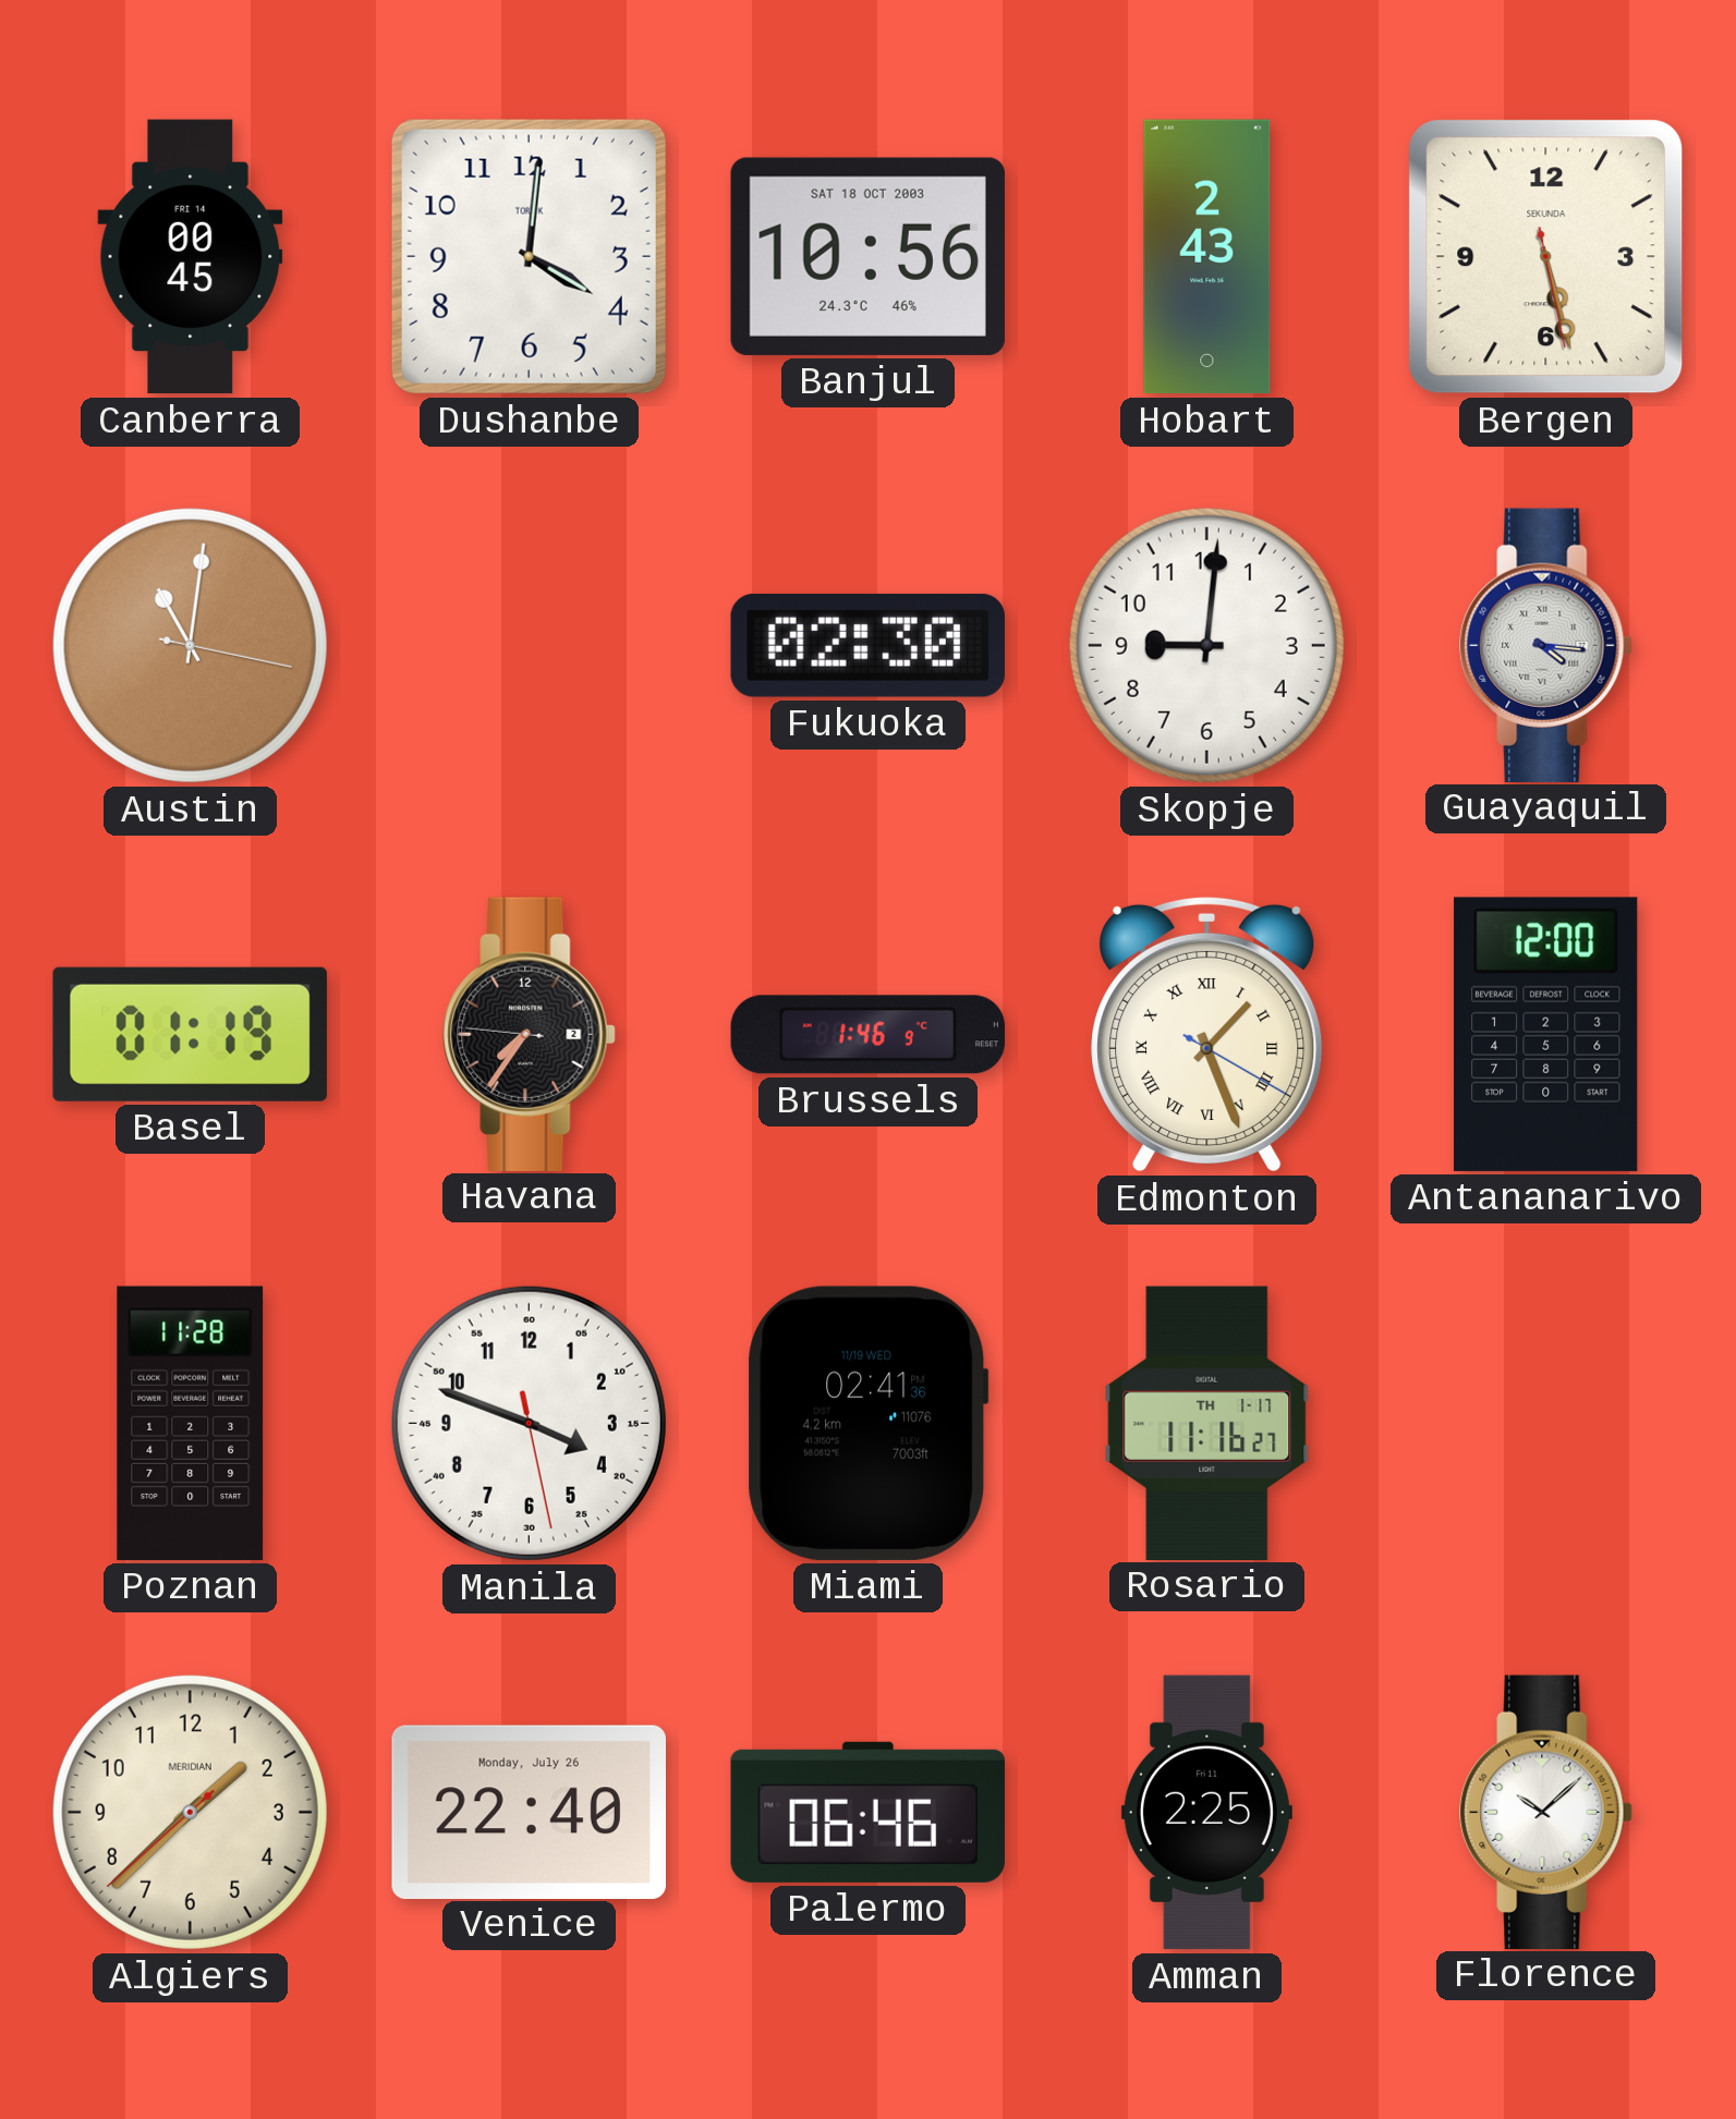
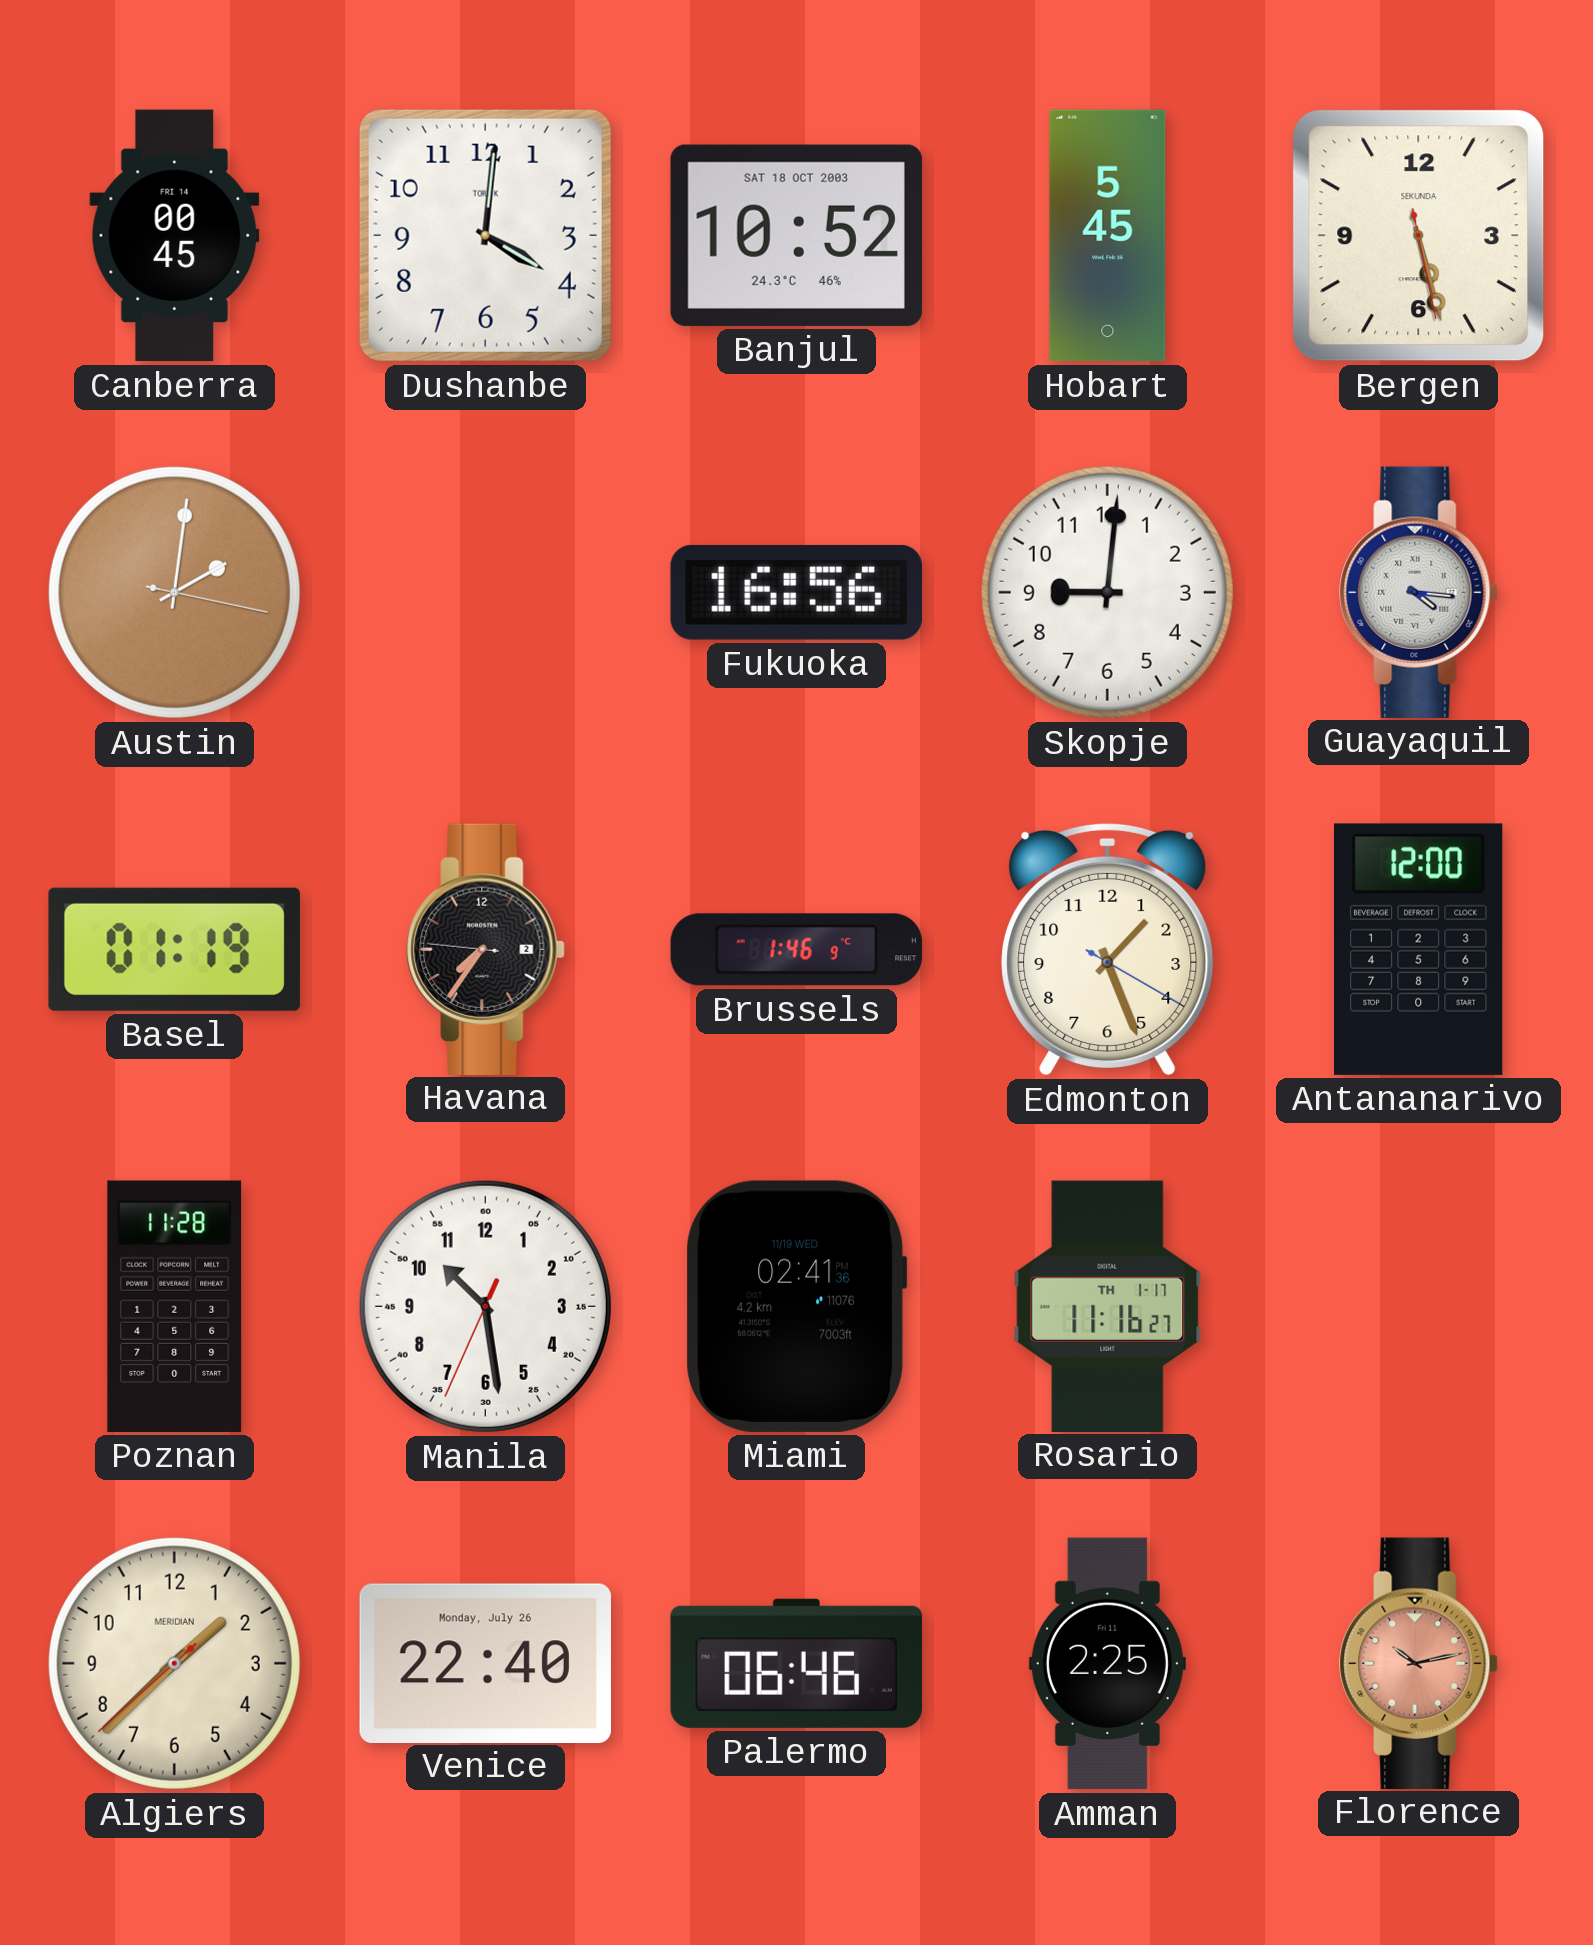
Banjul: 10:56 -> 10:52
Hobart: 2:43 -> 5:45
Austin: 11:01 -> 2:01
Fukuoka: 02:30 -> 16:56
Edmonton numerals: Roman -> Arabic
Manila: 3:48 -> 10:28
Florence: 10:08 -> 10:13
Florence dial: white -> salmon
